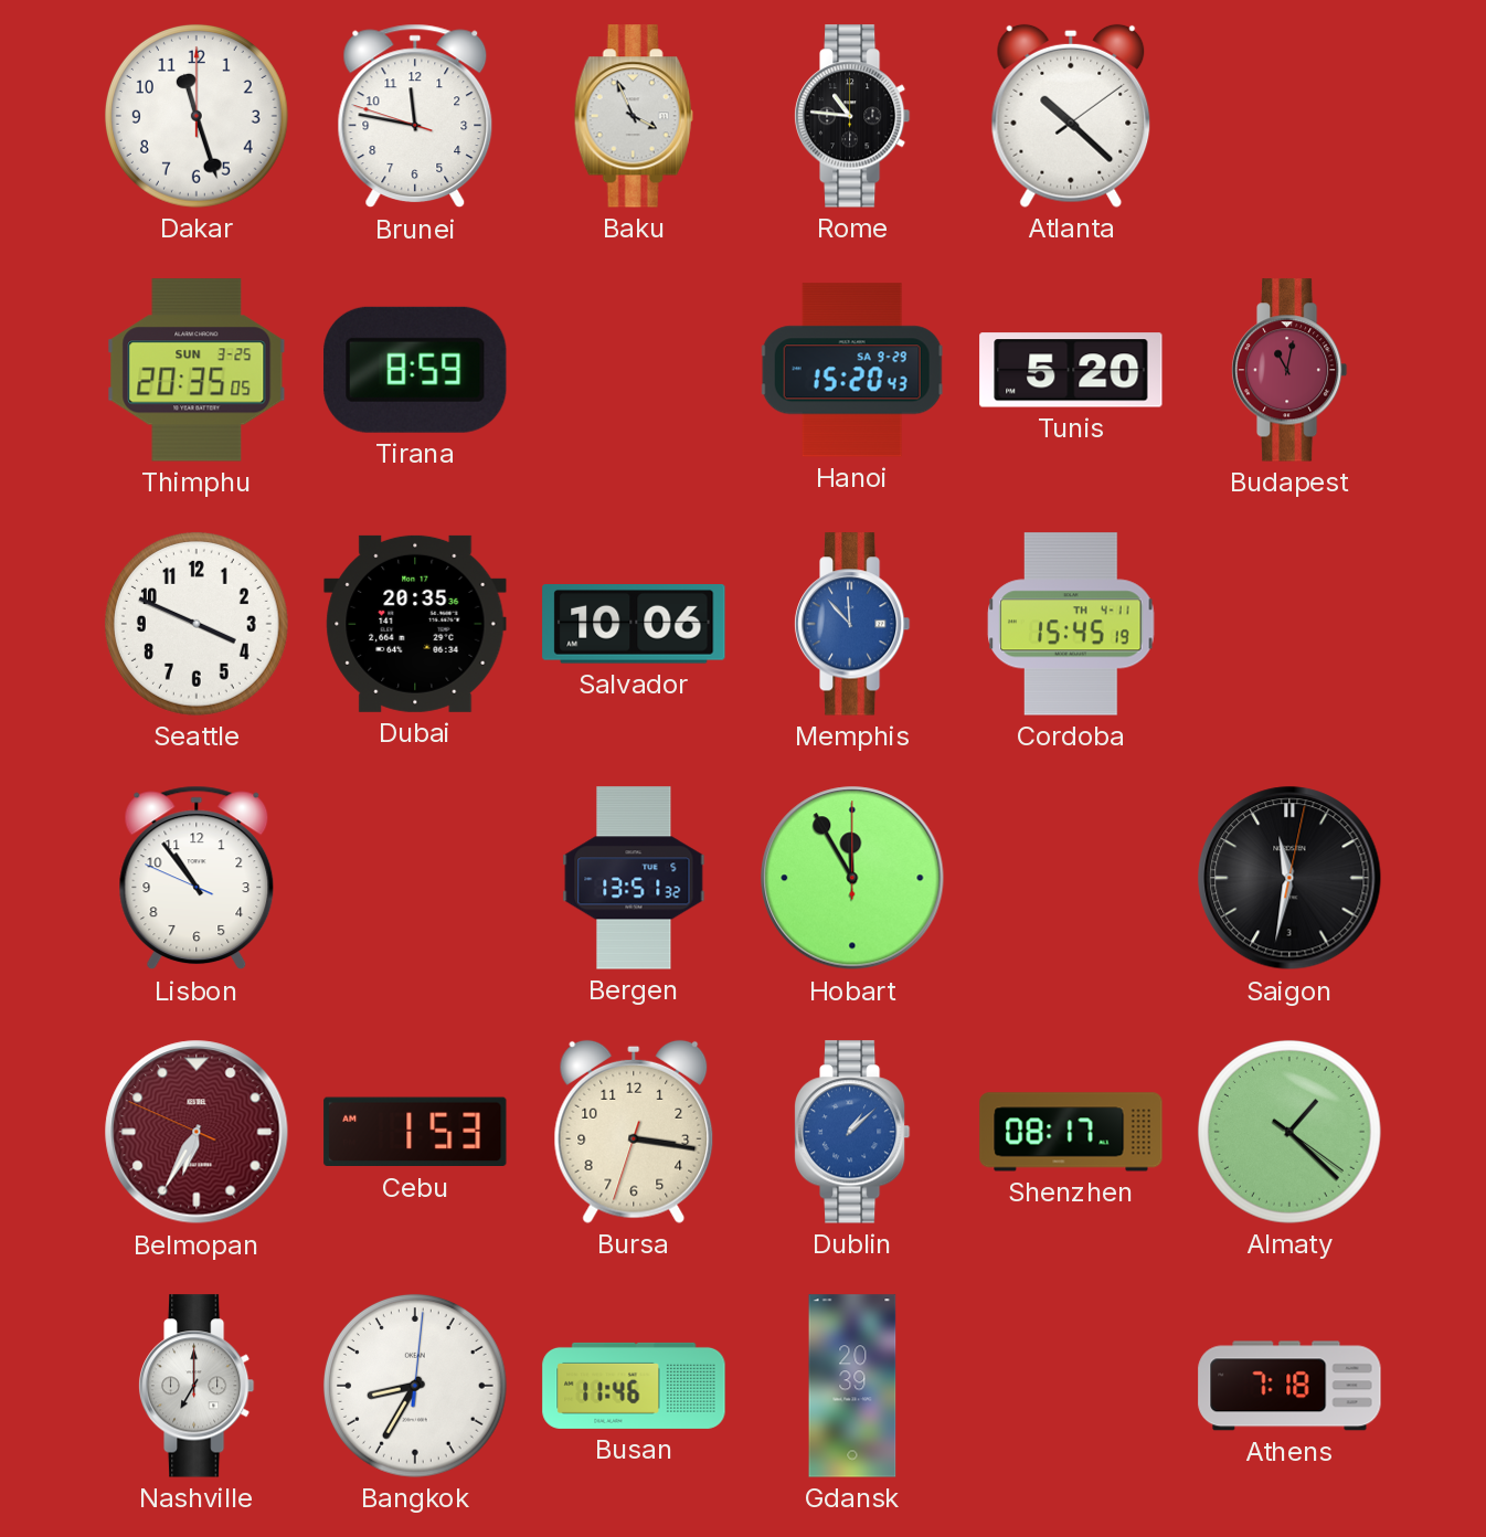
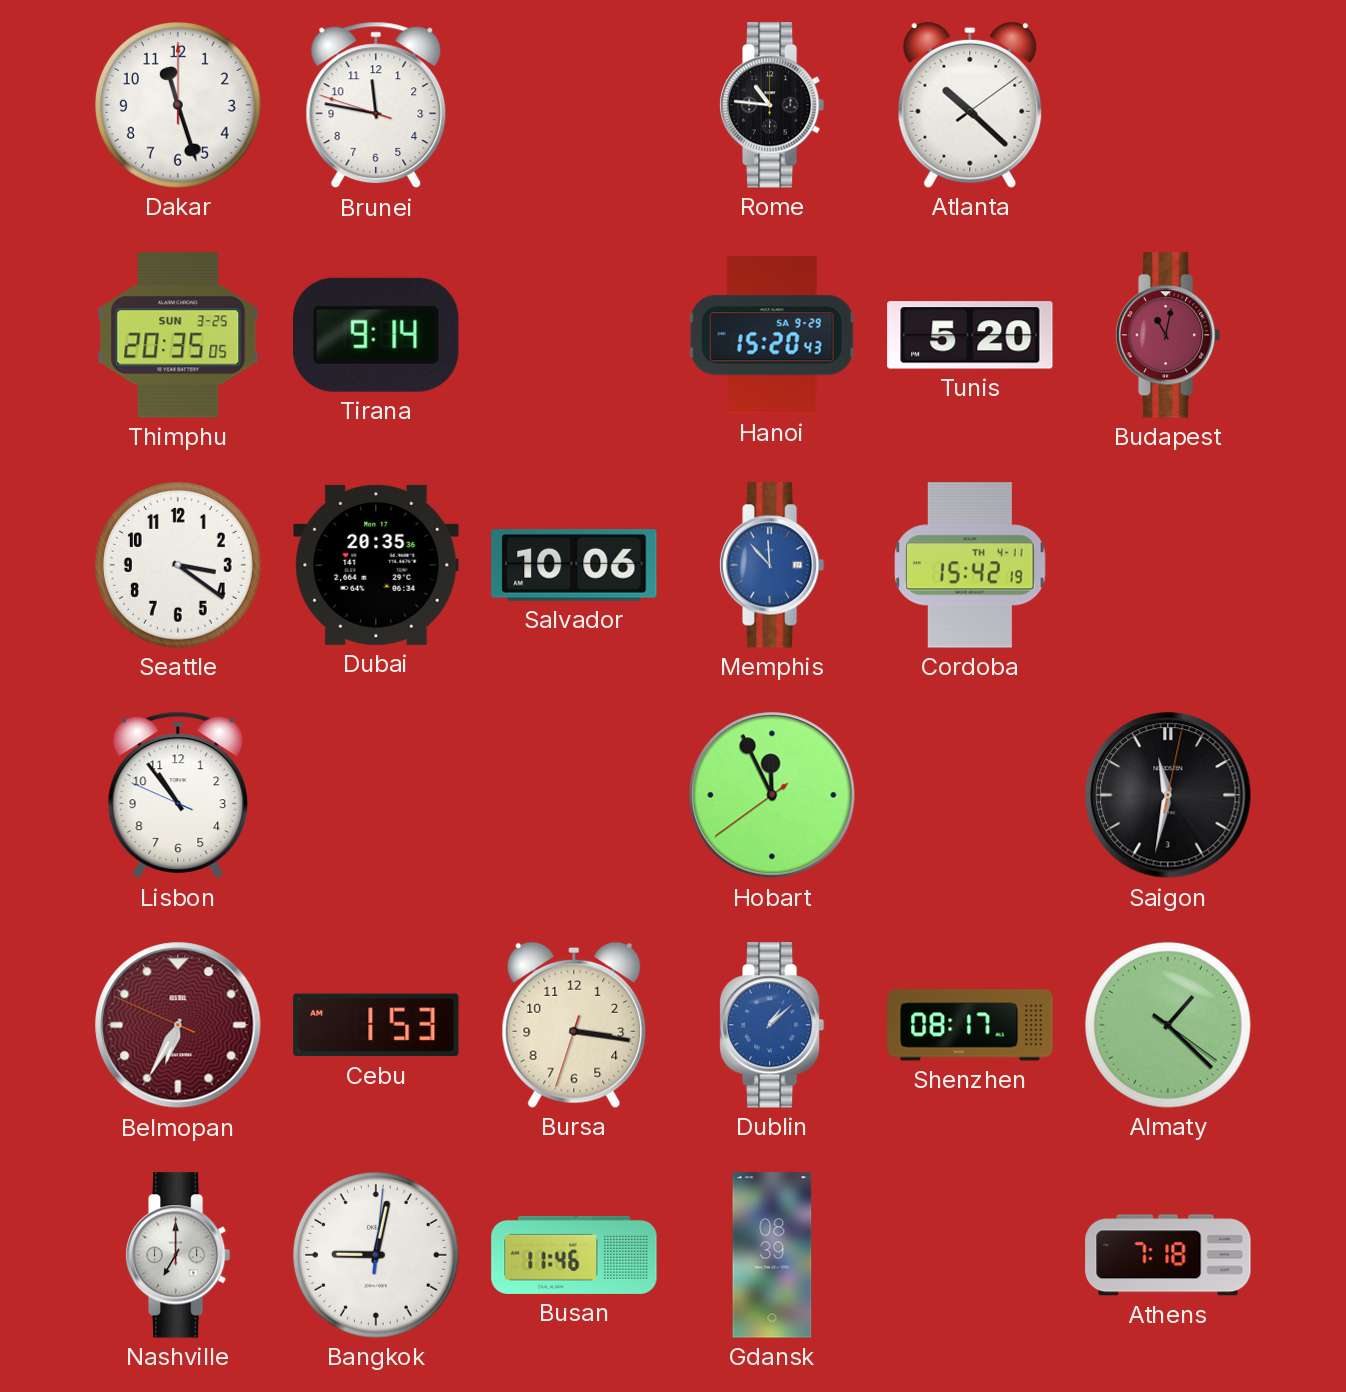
Baku: 3:56 -> none
Tirana: 8:59 -> 9:14
Seattle: 3:49 -> 3:21
Cordoba: 15:45 -> 15:42
Bergen: 13:51 -> none
Hobart: 11:55:00 -> 11:55:39
Bangkok: 8:35 -> 9:02
Gdansk: 20:39 -> 08:39
